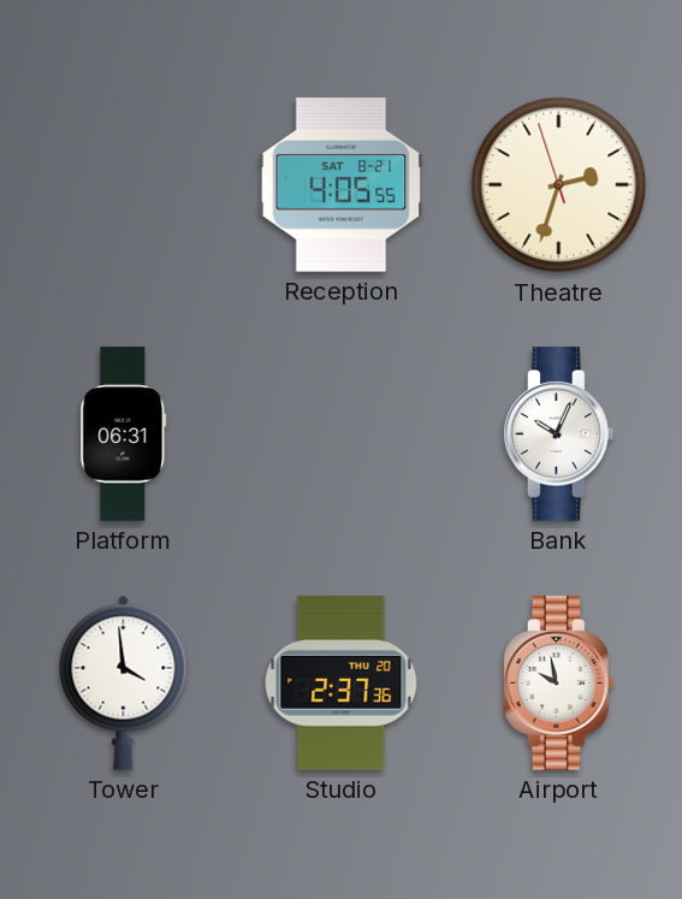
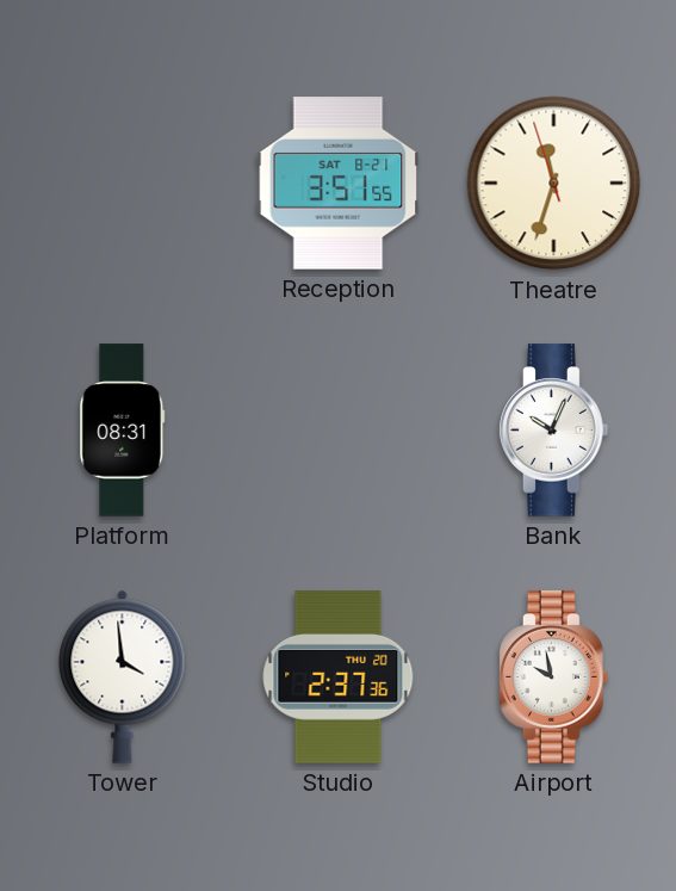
Reception: 4:05 -> 3:51
Theatre: 2:32 -> 11:32
Platform: 06:31 -> 08:31
